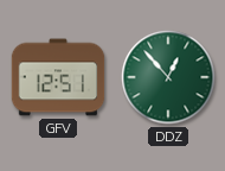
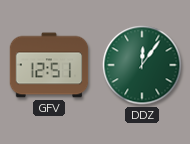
DDZ: 12:53 -> 12:06
